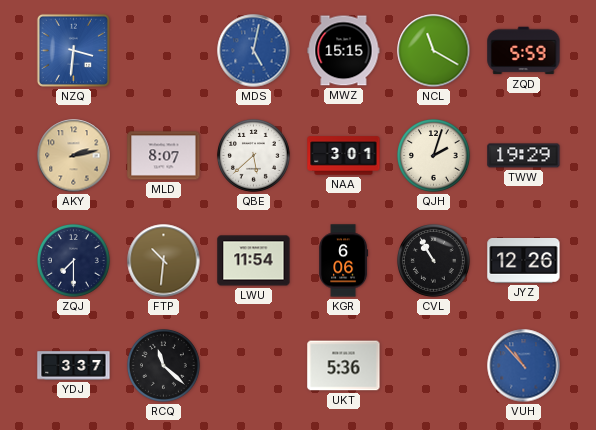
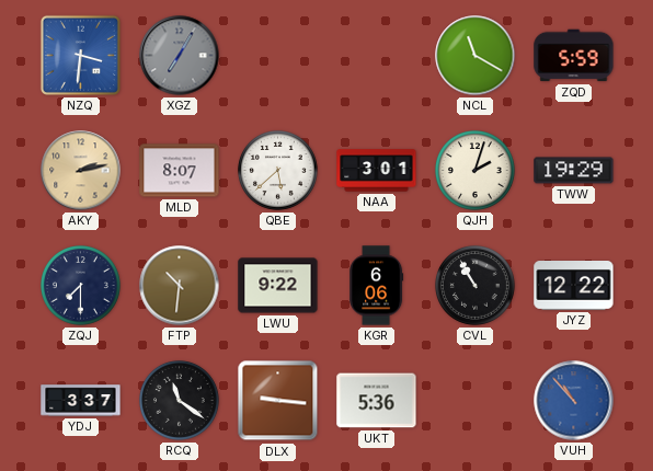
XGZ: none -> 7:05
MDS: 5:02 -> none
MWZ: 15:15 -> none
LWU: 11:54 -> 9:22
JYZ: 12:26 -> 12:22
RCQ: 11:22 -> 11:21
DLX: none -> 9:16
